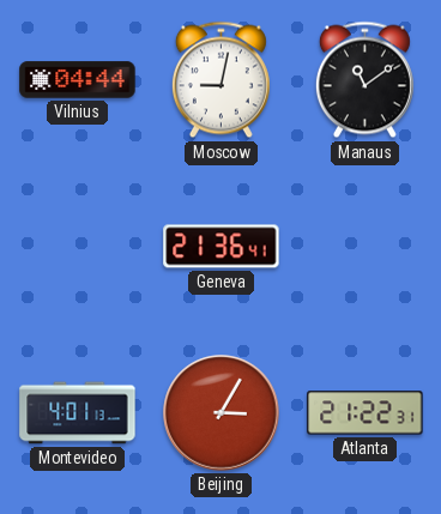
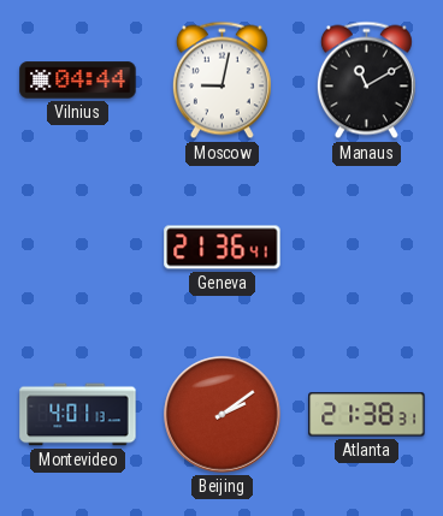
Manaus: 11:09 -> 11:10
Beijing: 3:05 -> 2:09
Atlanta: 21:22 -> 21:38
